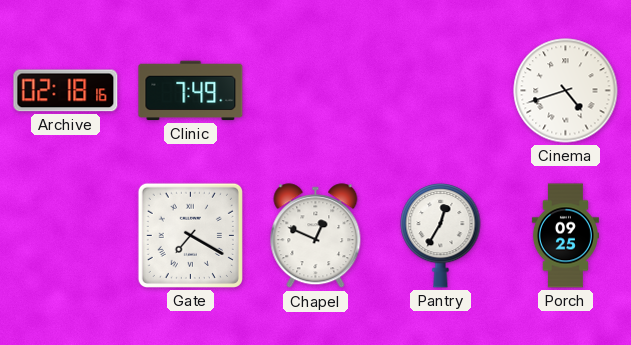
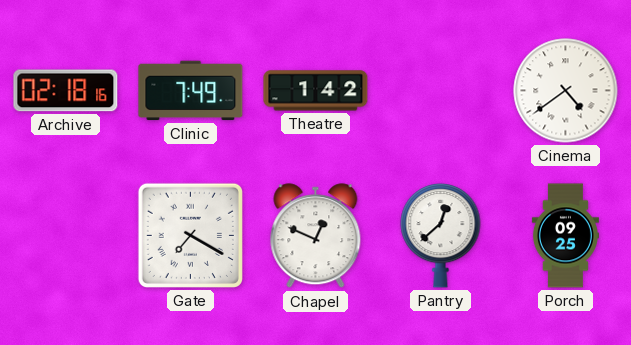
Theatre: none -> 1:42
Cinema: 4:42 -> 4:39
Pantry: 12:35 -> 12:38
